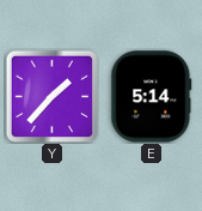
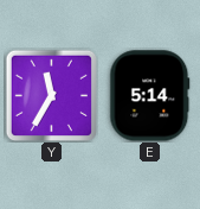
Y: 1:37 -> 11:35
